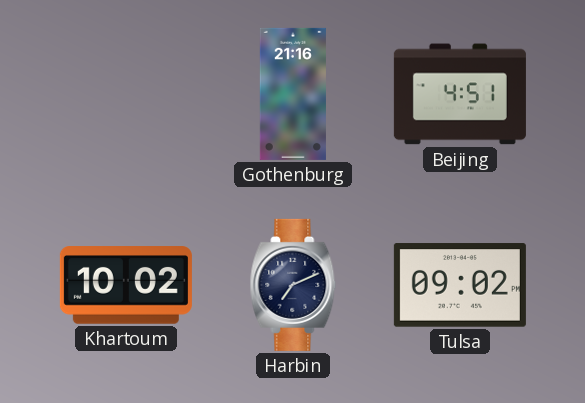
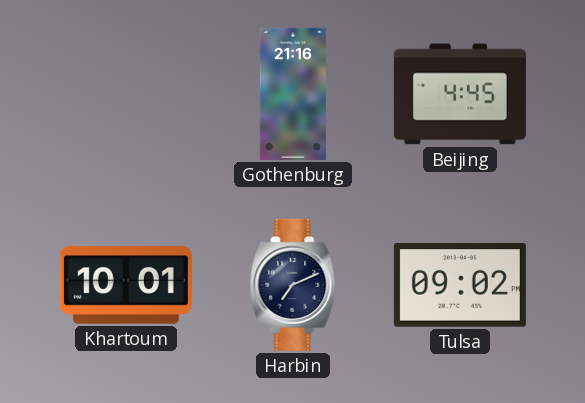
Beijing: 4:51 -> 4:45
Khartoum: 10:02 -> 10:01
